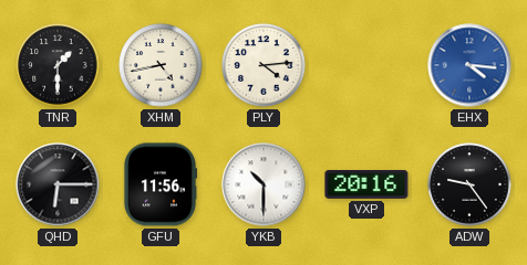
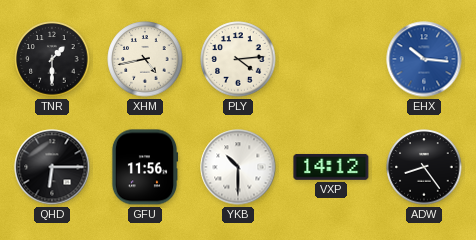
EHX: 4:16 -> 10:16
VXP: 20:16 -> 14:12
ADW: 9:24 -> 8:24
